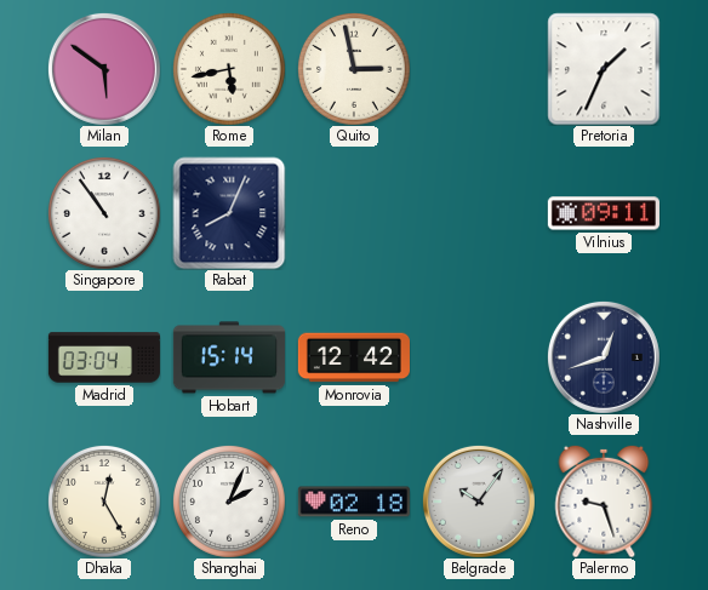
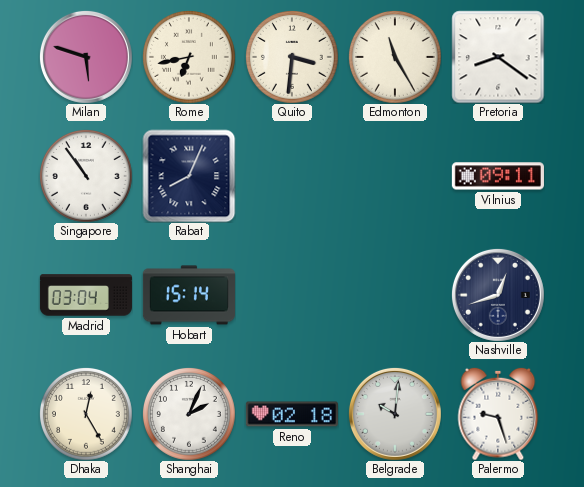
Milan: 5:51 -> 5:48
Rome: 5:43 -> 6:43
Quito: 2:58 -> 3:31
Edmonton: none -> 11:25
Pretoria: 1:34 -> 8:21
Monrovia: 12:42 -> none
Belgrade: 10:06 -> 10:01
